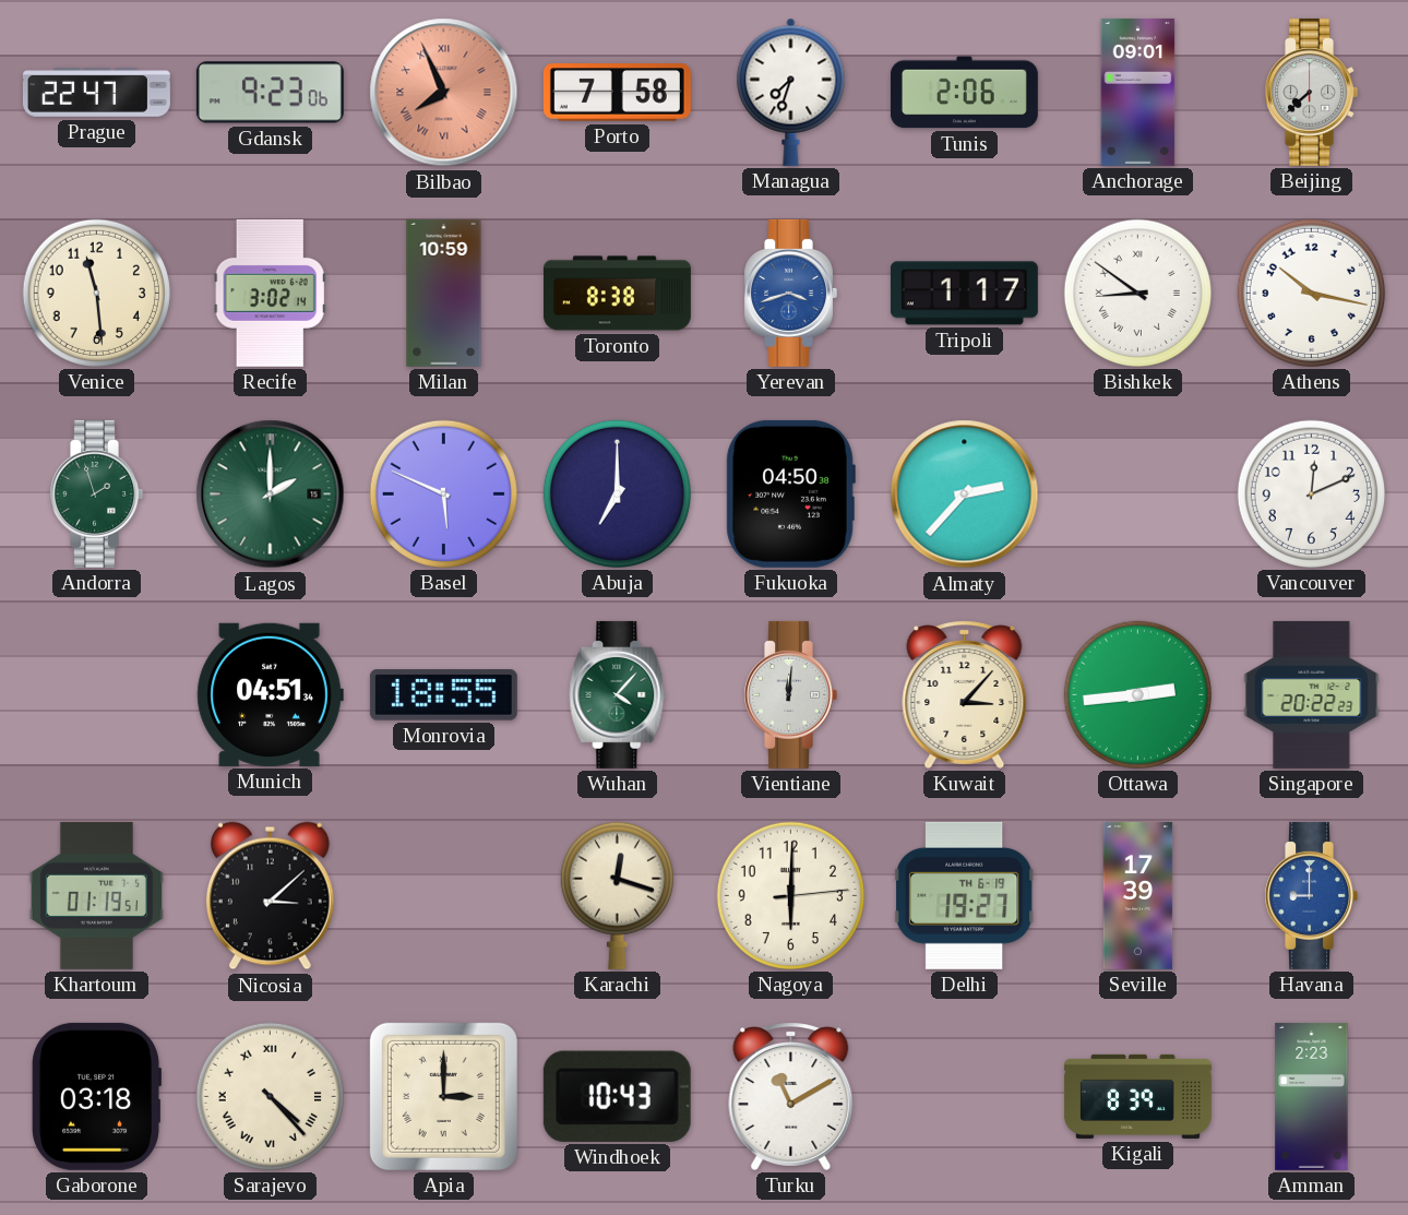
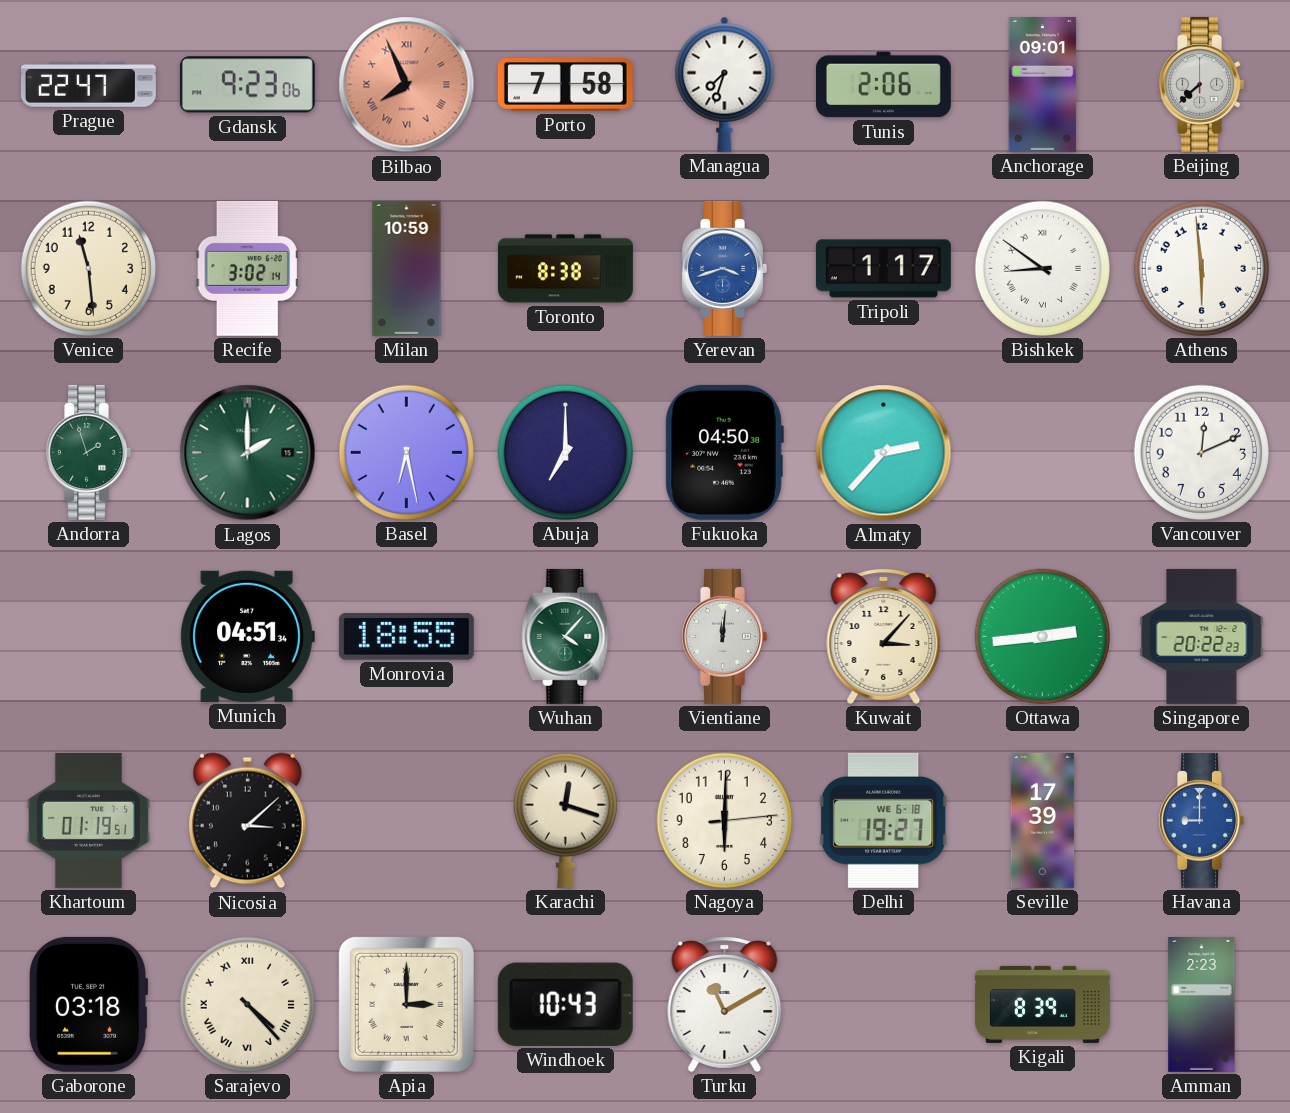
Athens: 10:17 -> 5:59
Basel: 5:49 -> 6:28
Delhi date: TH 6-19 -> WE 6-18
